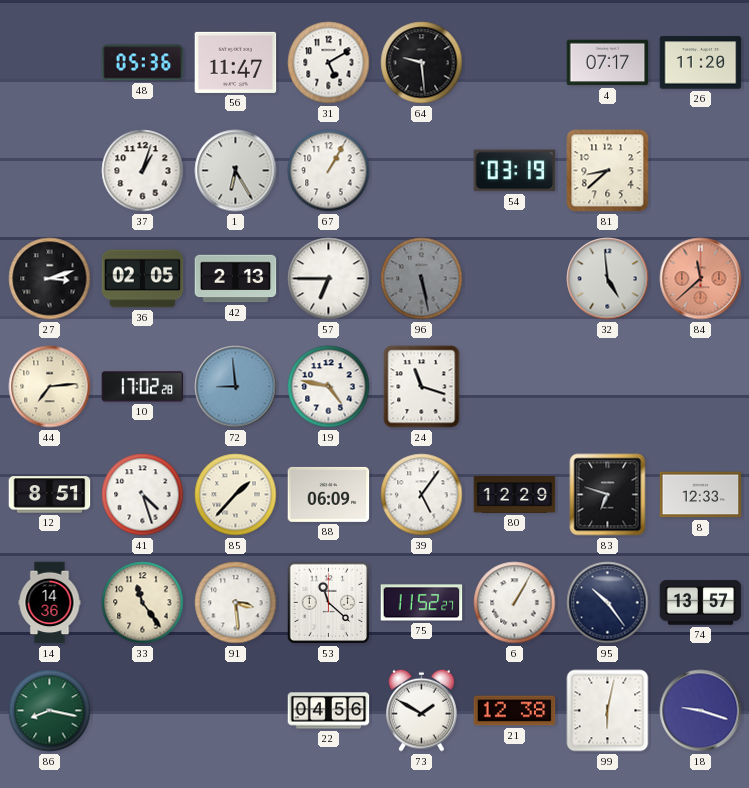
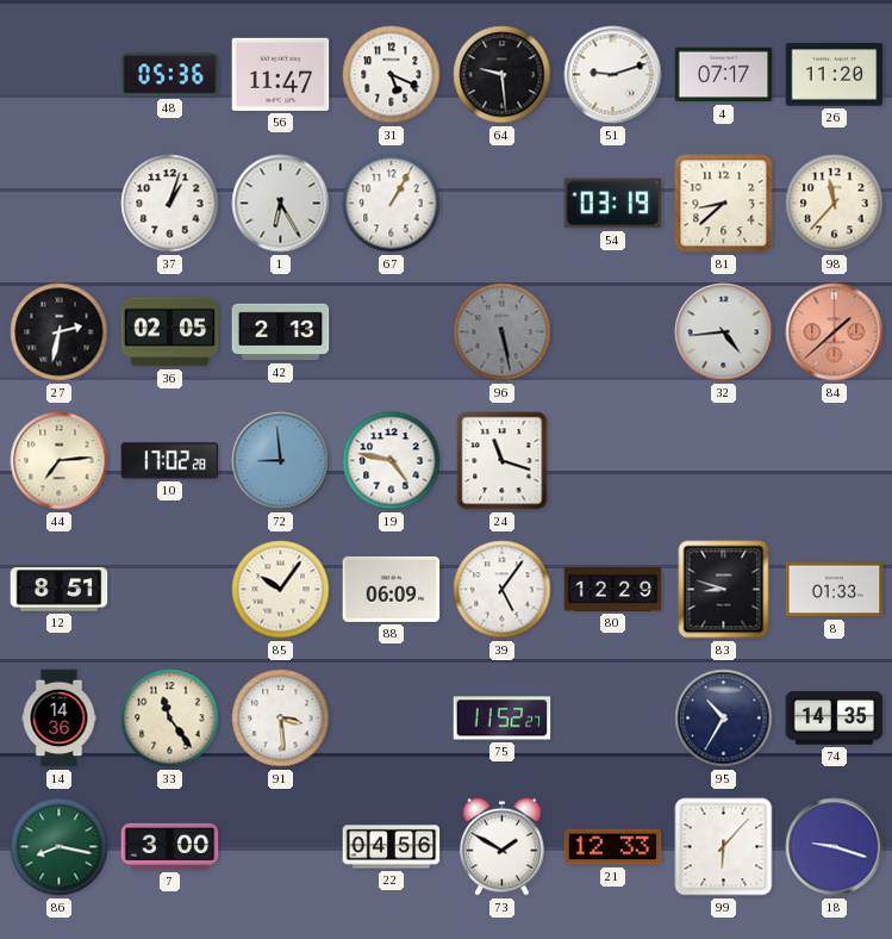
31: 5:10 -> 5:19
51: none -> 9:12
98: none -> 11:37
27: 3:12 -> 2:32
57: 6:45 -> none
32: 4:59 -> 4:44
84: 11:38 -> 1:38
41: 4:27 -> none
85: 1:37 -> 10:06
83: 6:48 -> 8:48
8: 12:33 -> 01:33
53: 11:22 -> none
6: 1:05 -> none
95: 10:24 -> 10:35
74: 13:57 -> 14:35
7: none -> 3:00
21: 12:38 -> 12:33
99: 6:02 -> 6:07
